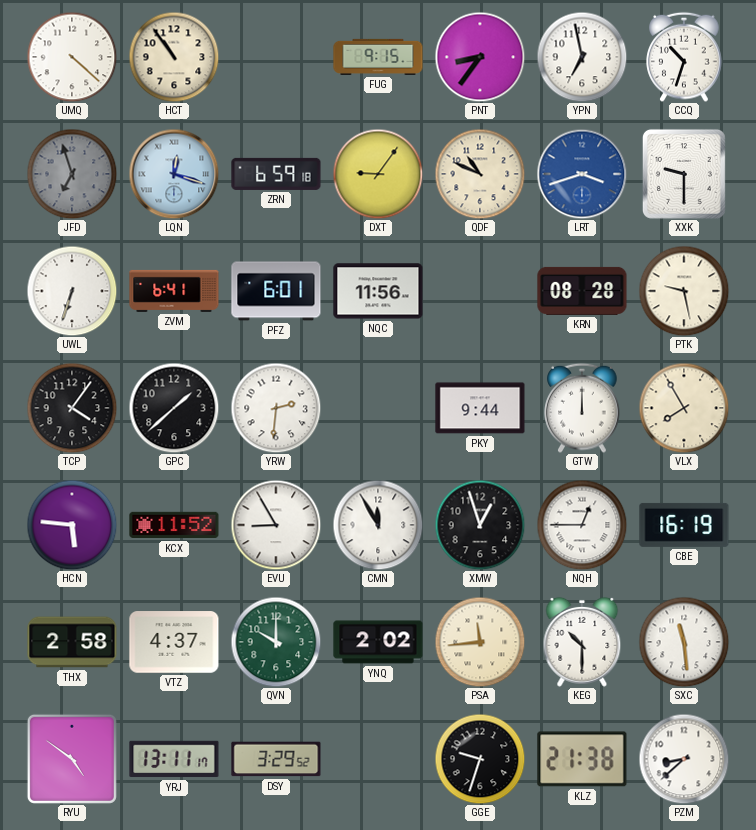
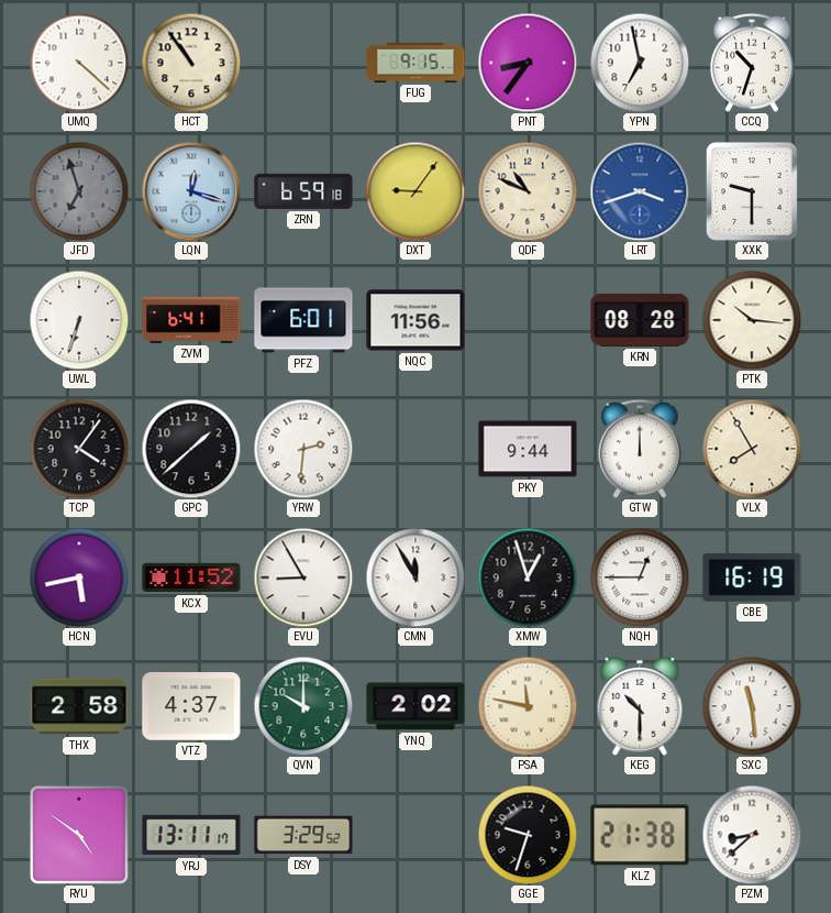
PTK: 9:28 -> 10:16
HCN: 5:46 -> 5:43
PSA: 11:44 -> 11:47
